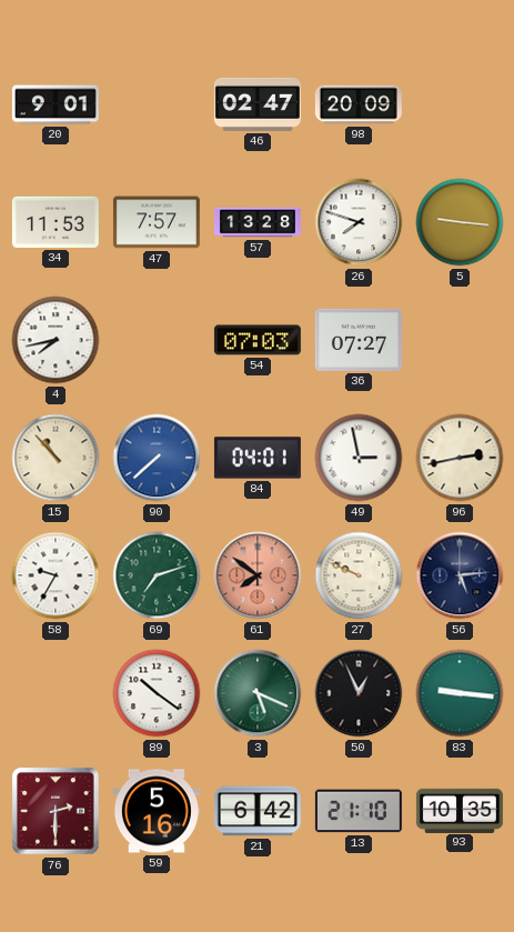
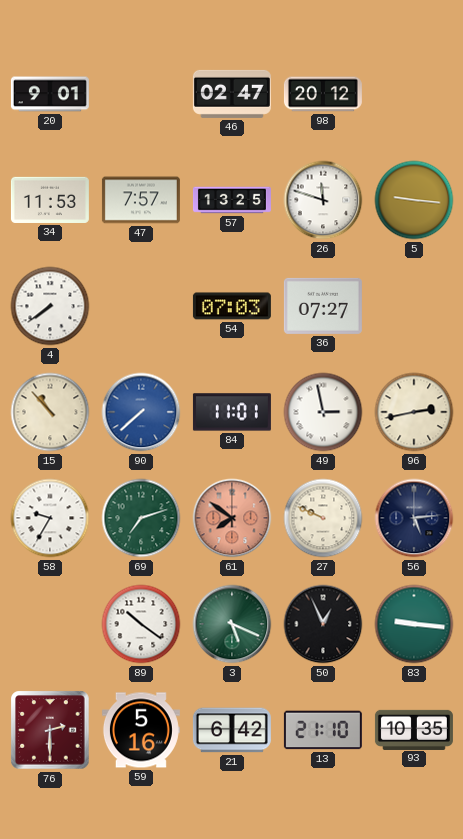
98: 20:09 -> 20:12
57: 13:28 -> 13:25
26: 7:48 -> 11:48
4: 7:43 -> 7:39
84: 04:01 -> 11:01
